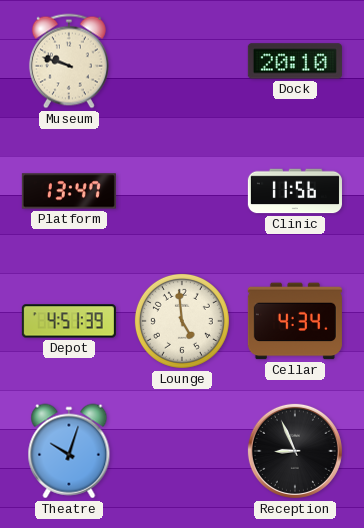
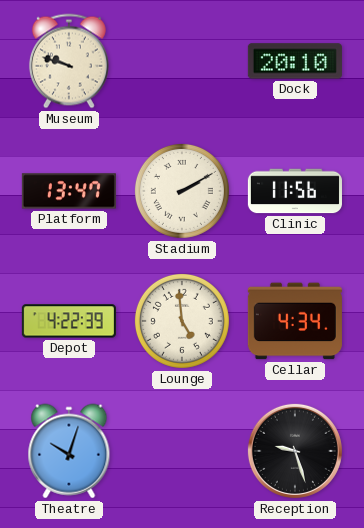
Stadium: none -> 2:10
Depot: 4:51 -> 4:22
Reception: 8:56 -> 9:27
